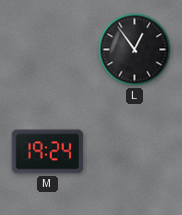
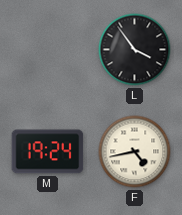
L: 12:54 -> 3:54
F: none -> 4:43
